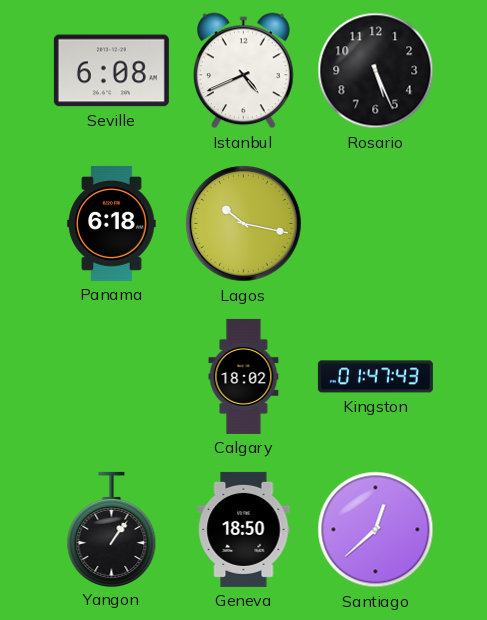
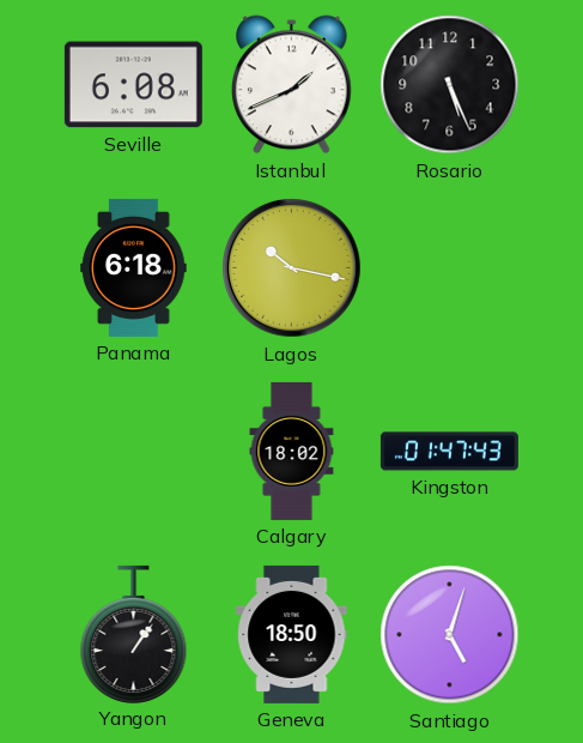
Istanbul: 4:41 -> 1:41
Santiago: 12:38 -> 5:03
